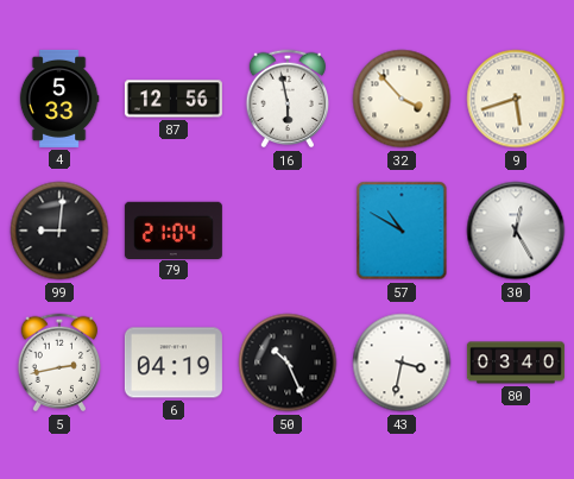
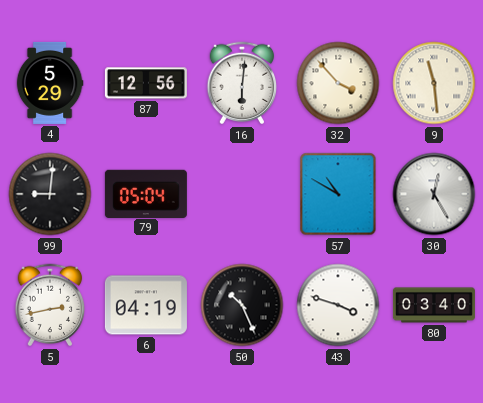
4: 5:33 -> 5:29
16: 5:58 -> 6:01
9: 5:42 -> 11:29
79: 21:04 -> 05:04
43: 3:32 -> 3:48
